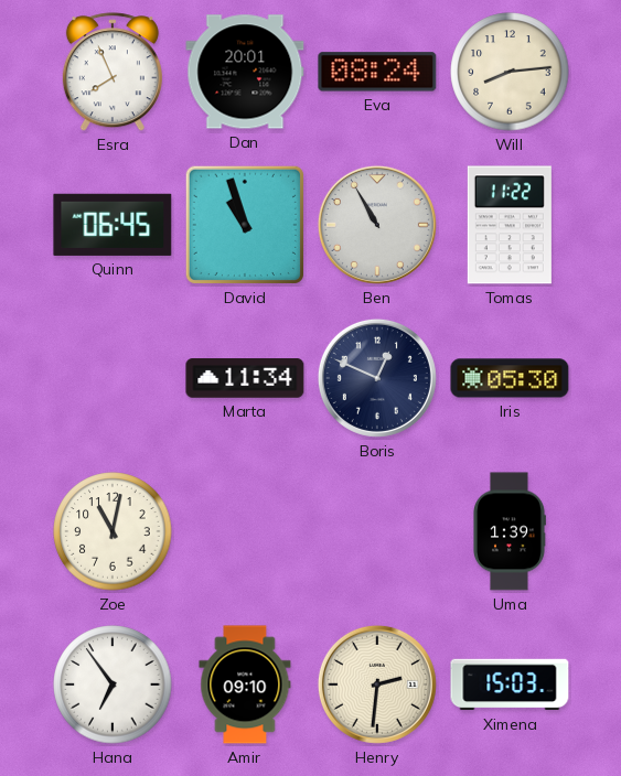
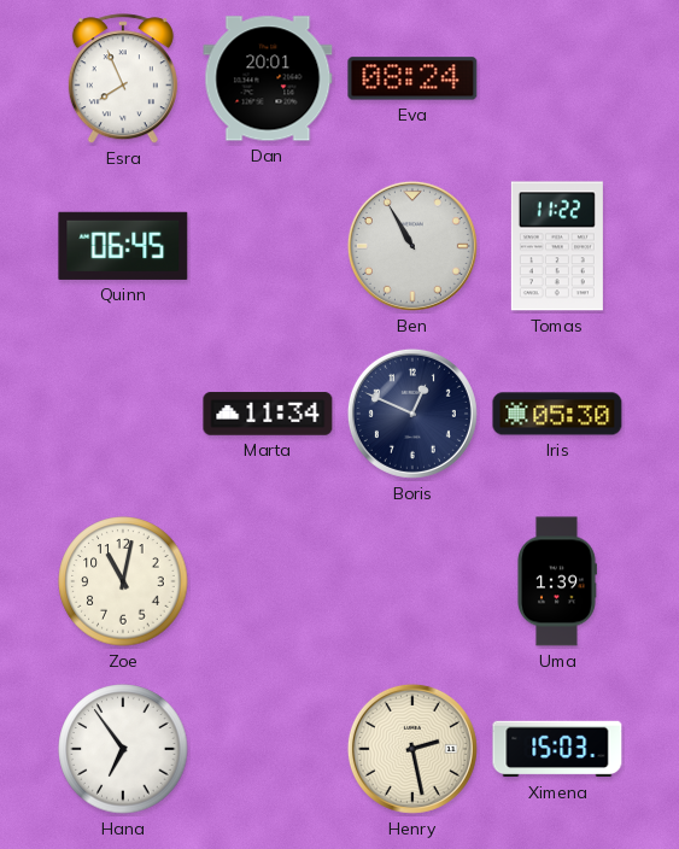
Will: 8:14 -> none
David: 10:57 -> none
Amir: 09:10 -> none
Henry: 2:31 -> 2:28
